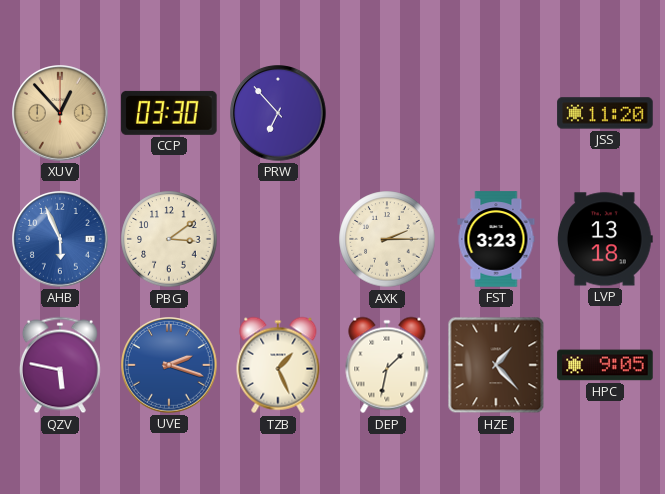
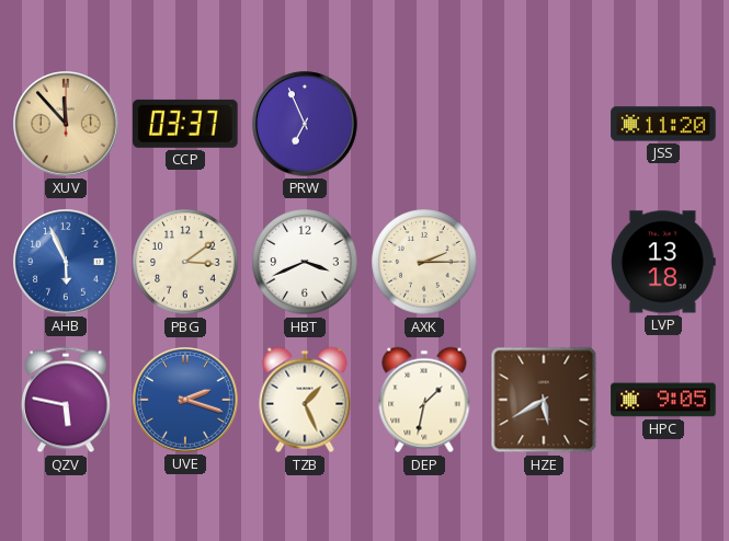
XUV: 12:53 -> 11:53
CCP: 03:30 -> 03:37
PRW: 6:53 -> 6:56
HBT: none -> 3:41
FST: 3:23 -> none
HZE: 1:23 -> 5:40
